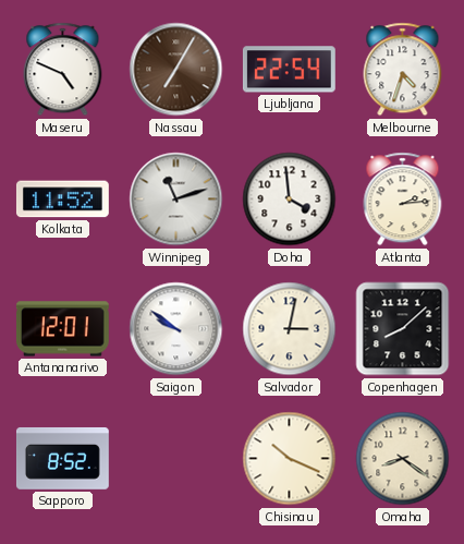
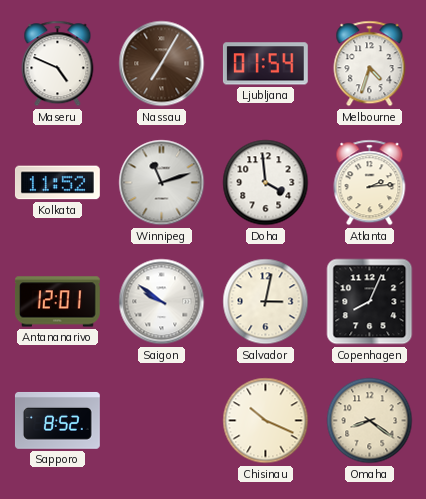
Ljubljana: 22:54 -> 01:54
Copenhagen: 8:08 -> 8:04
